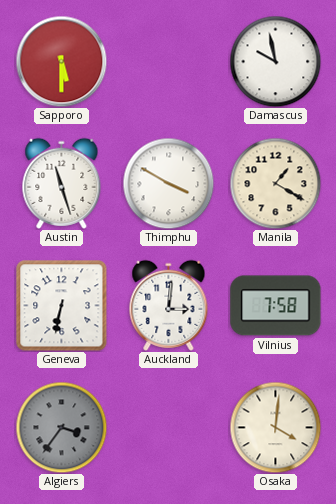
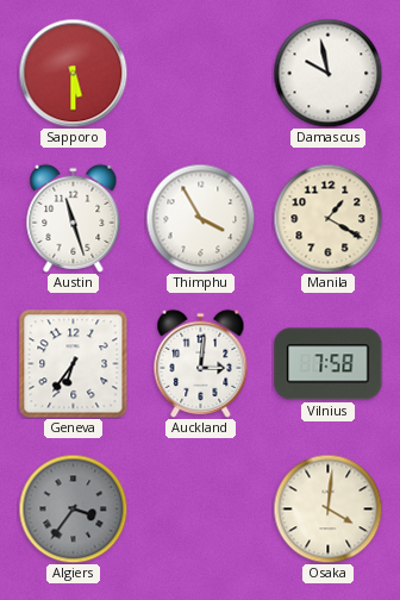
Thimphu: 3:50 -> 3:55
Geneva: 6:32 -> 6:36
